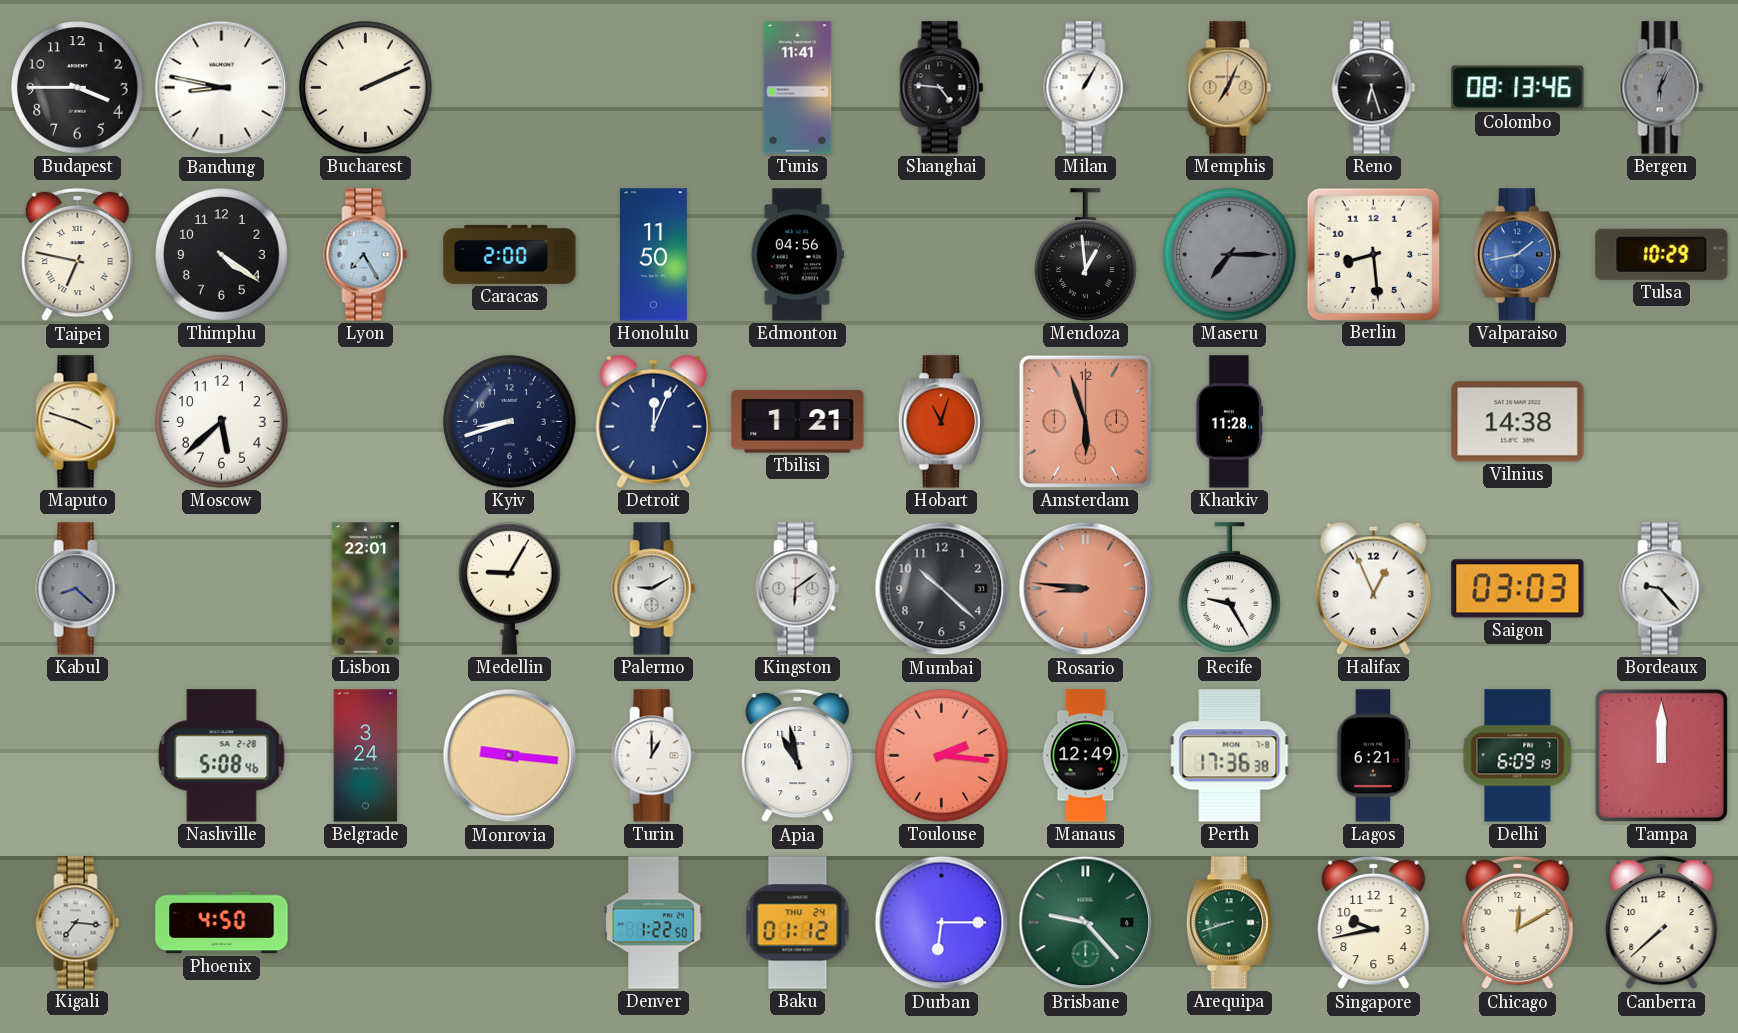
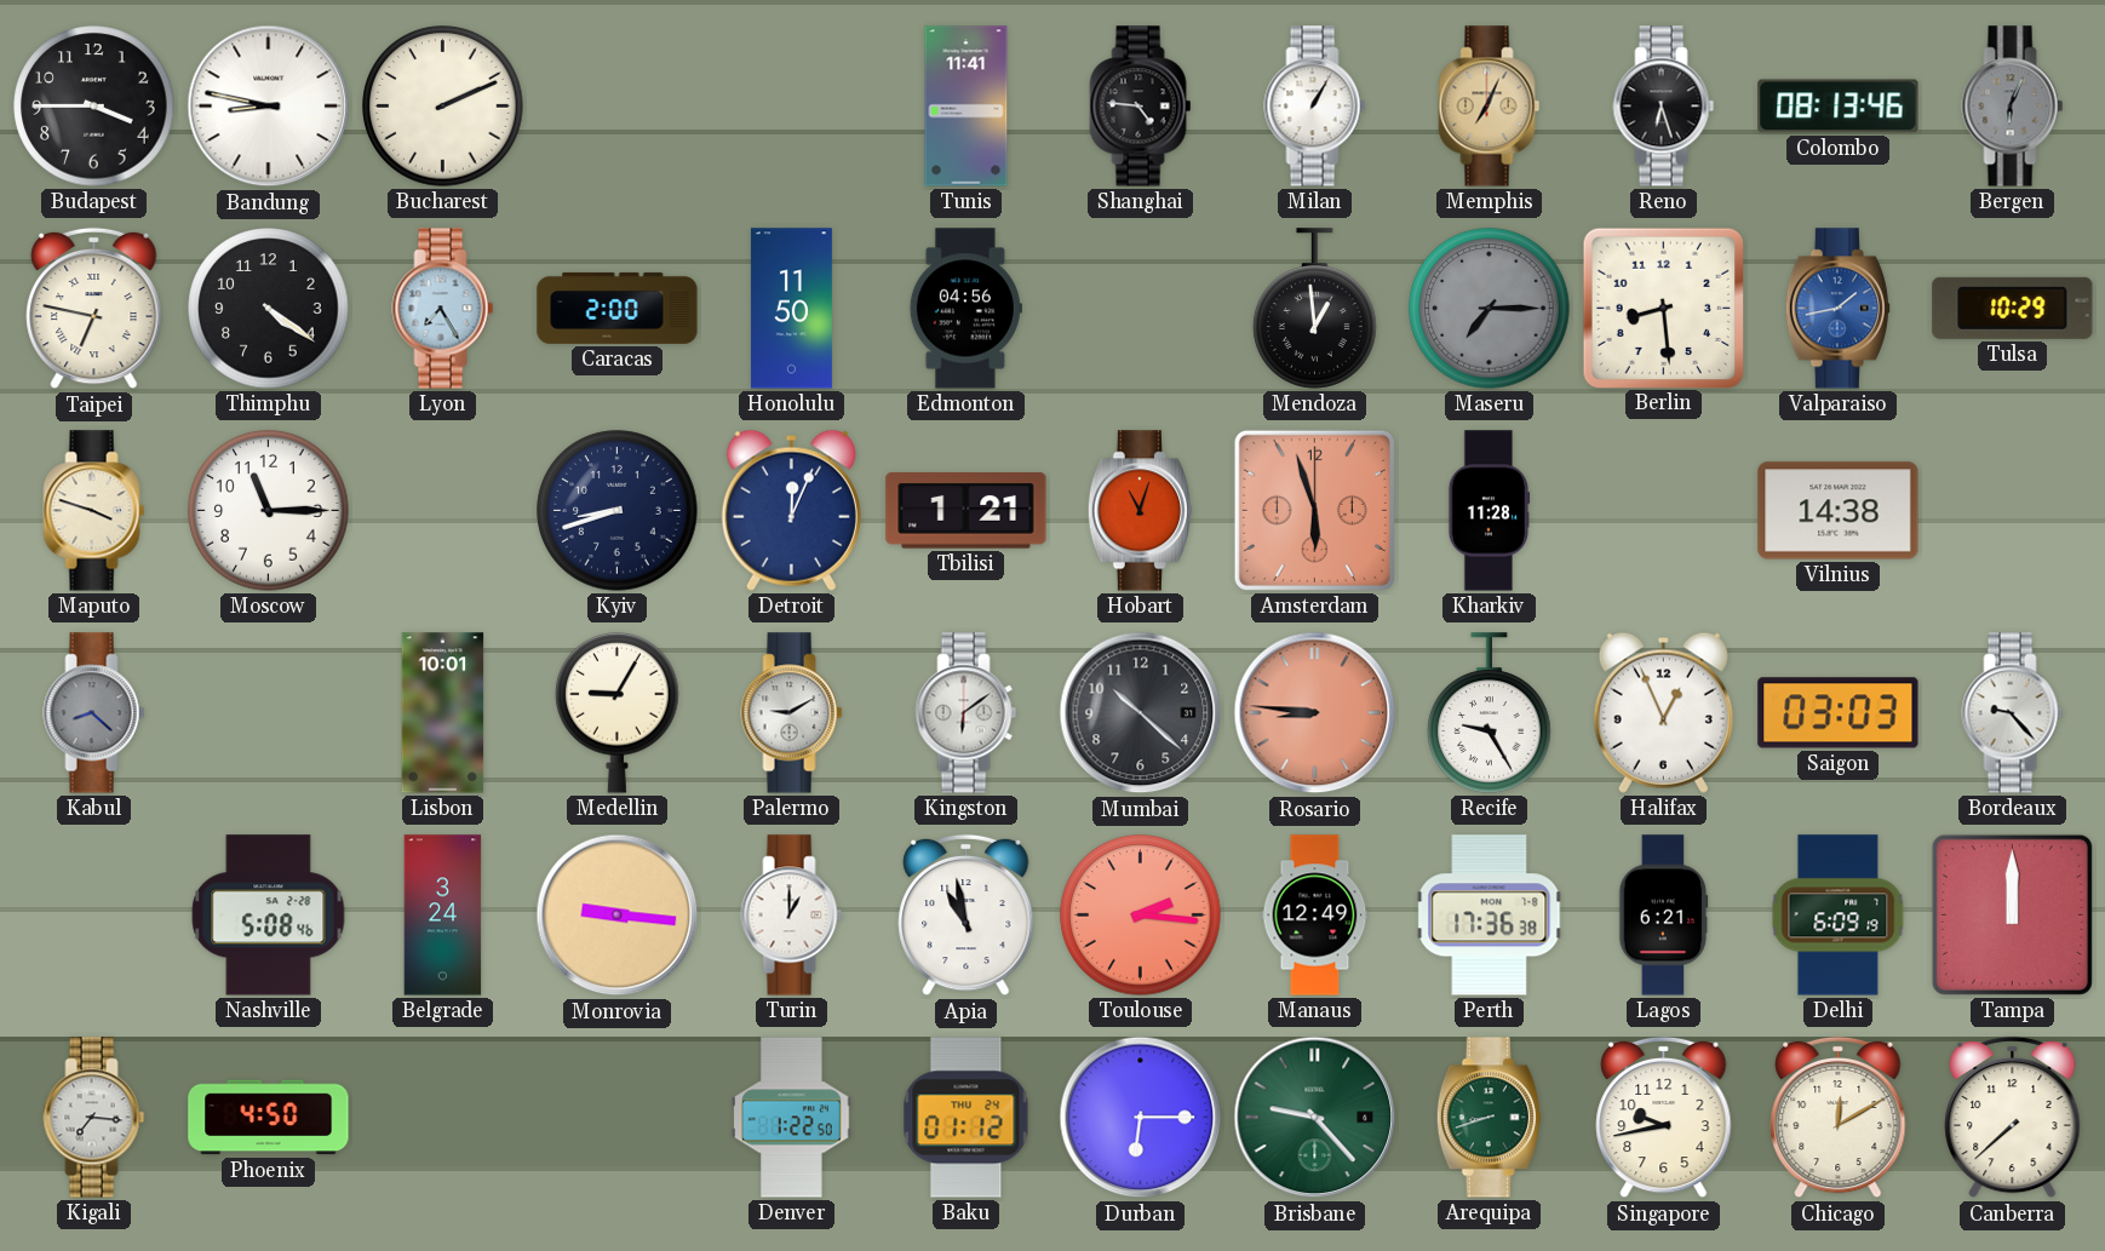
Moscow: 5:38 -> 11:15
Lisbon: 22:01 -> 10:01
